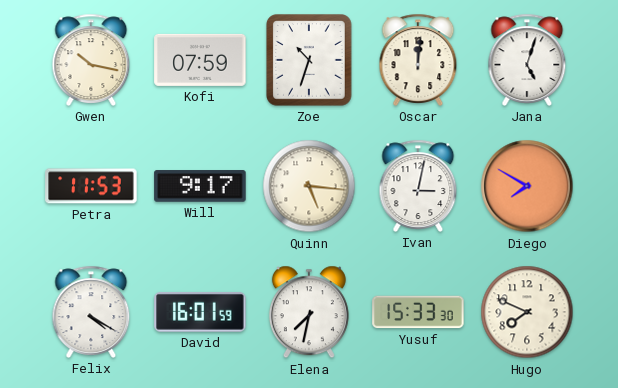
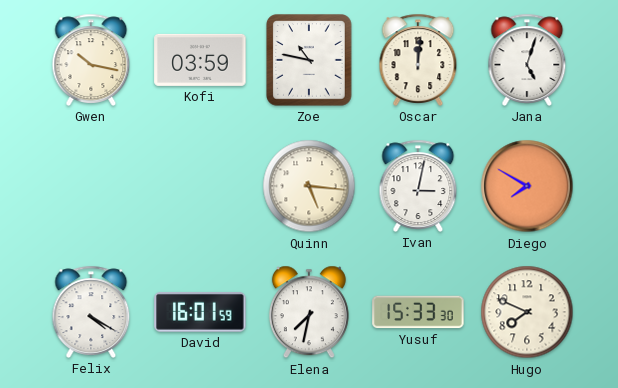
Kofi: 07:59 -> 03:59
Zoe: 10:33 -> 10:47
Petra: 11:53 -> none
Will: 9:17 -> none
